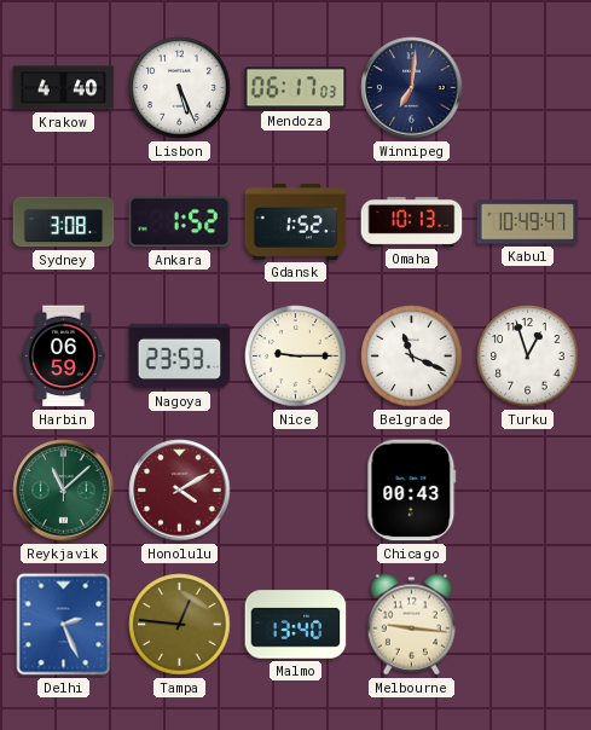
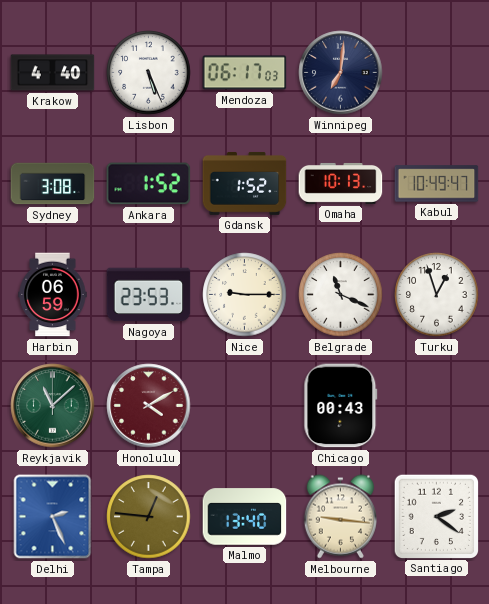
Santiago: none -> 2:21
